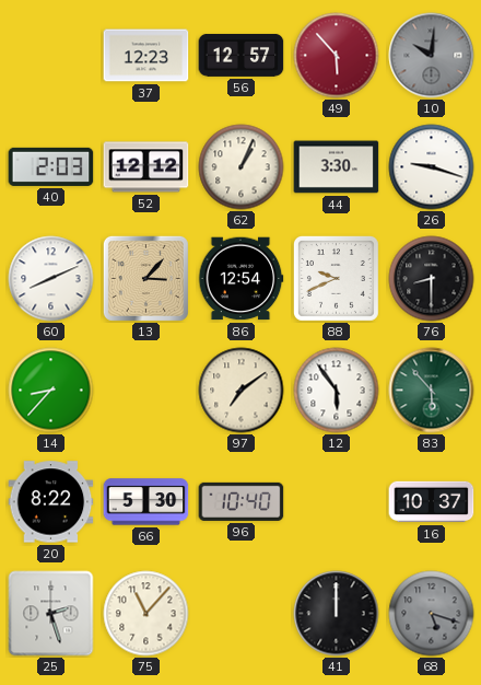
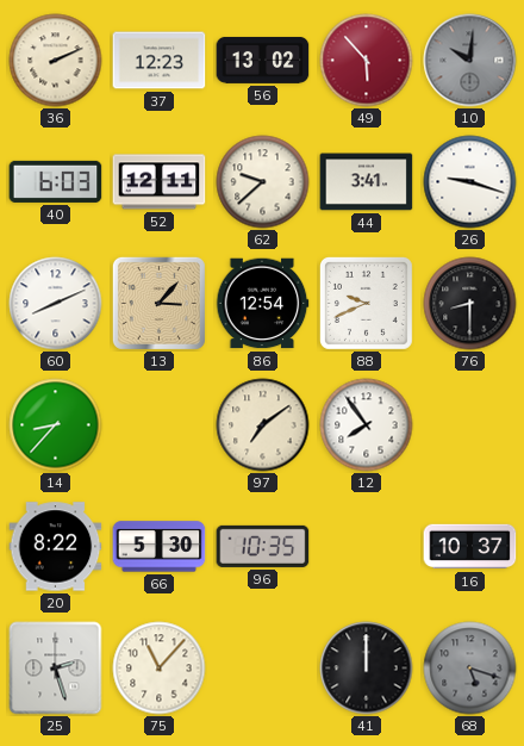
36: none -> 2:11
56: 12:57 -> 13:02
40: 2:03 -> 6:03
52: 12:12 -> 12:11
62: 1:04 -> 9:38
44: 3:30 -> 3:41
12: 5:54 -> 7:54
83: 5:53 -> none
96: 10:40 -> 10:35
